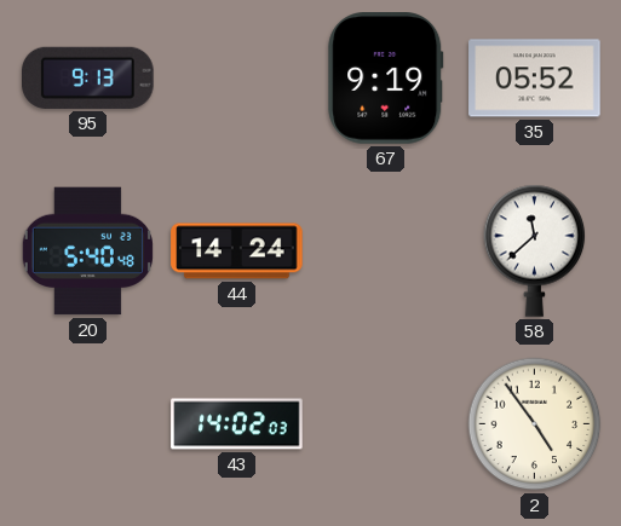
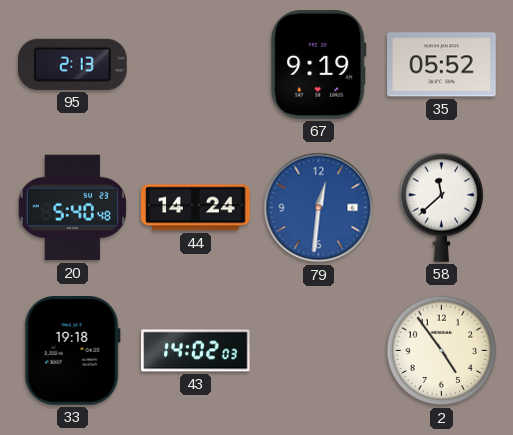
95: 9:13 -> 2:13
79: none -> 12:31
33: none -> 19:18
